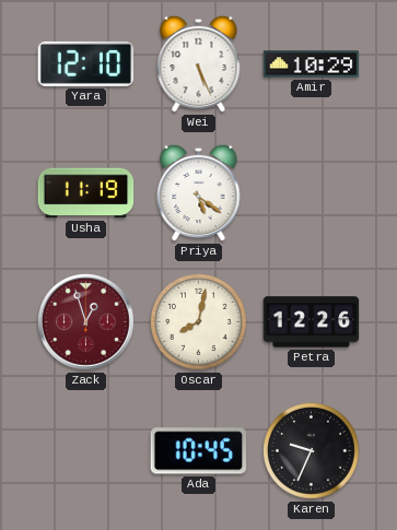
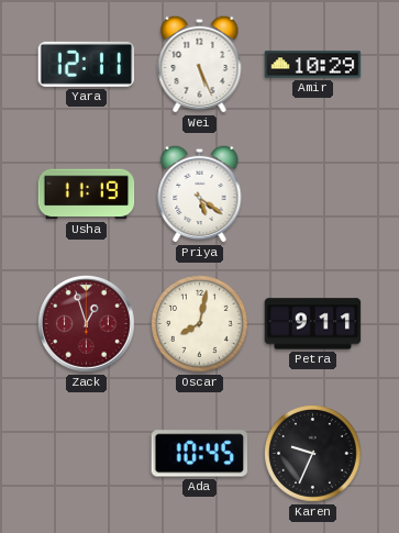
Yara: 12:10 -> 12:11
Petra: 12:26 -> 9:11
